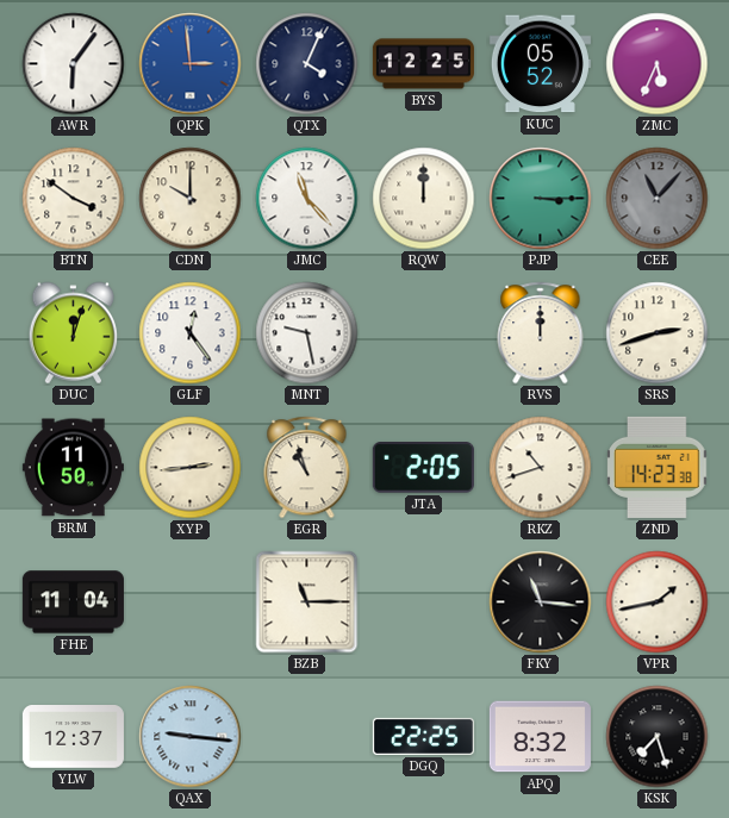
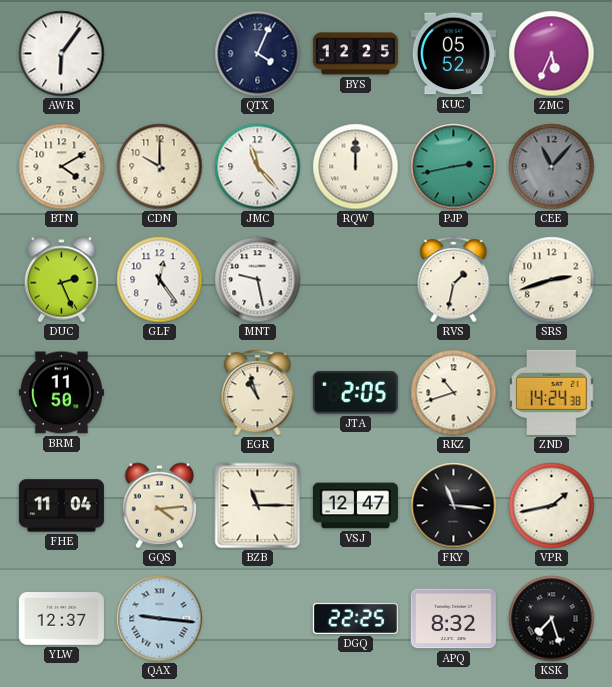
QPK: 2:59 -> none
BTN: 3:51 -> 4:10
PJP: 3:15 -> 2:43
DUC: 12:03 -> 2:26
RVS: 12:00 -> 1:32
XYP: 2:44 -> none
ZND: 14:23 -> 14:24
GQS: none -> 4:14
VSJ: none -> 12:47
